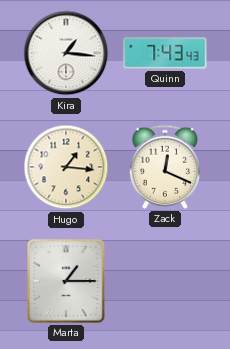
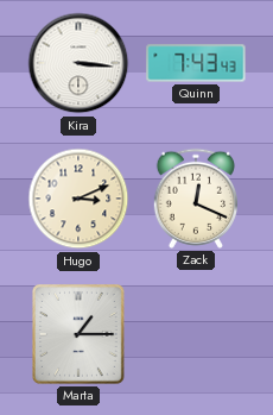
Kira: 1:16 -> 3:16
Hugo: 1:16 -> 3:11
